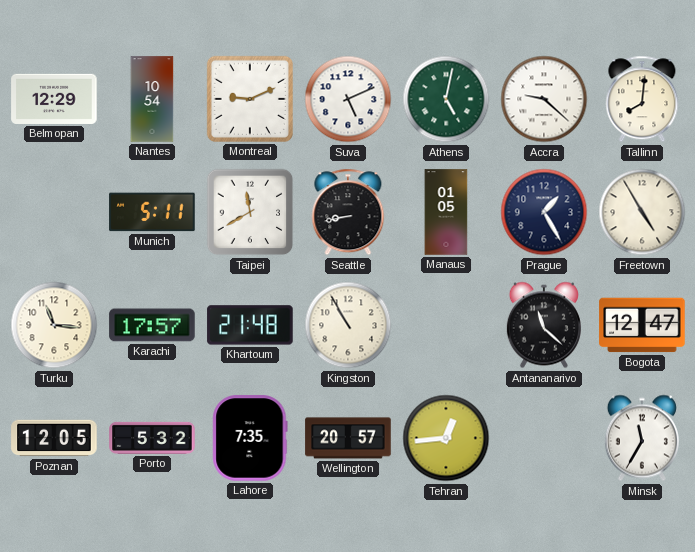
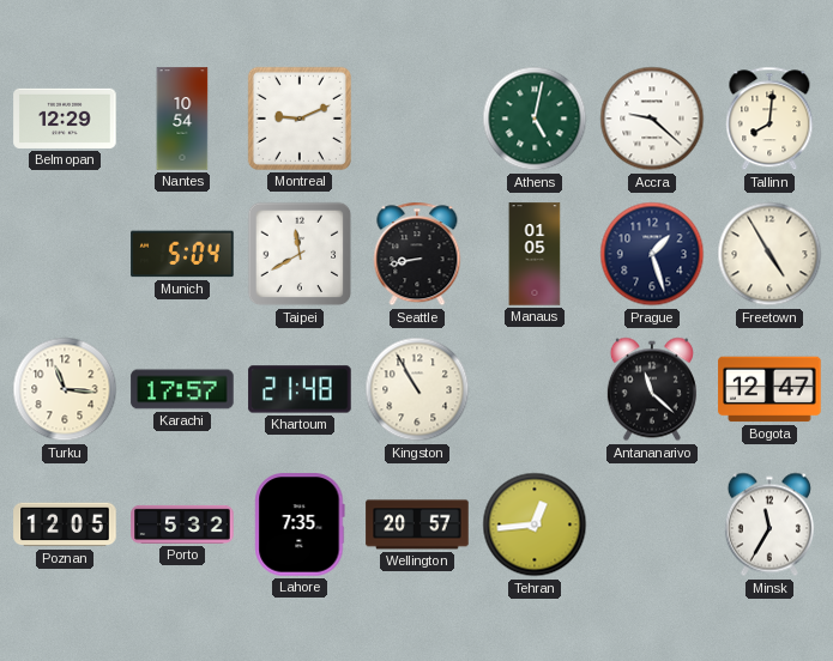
Suva: 5:11 -> none
Munich: 5:11 -> 5:04
Prague: 1:25 -> 1:27
